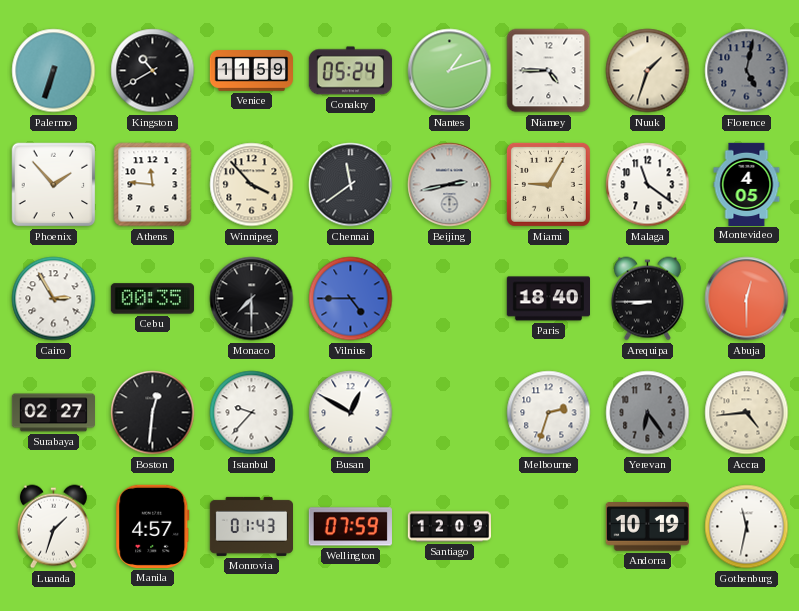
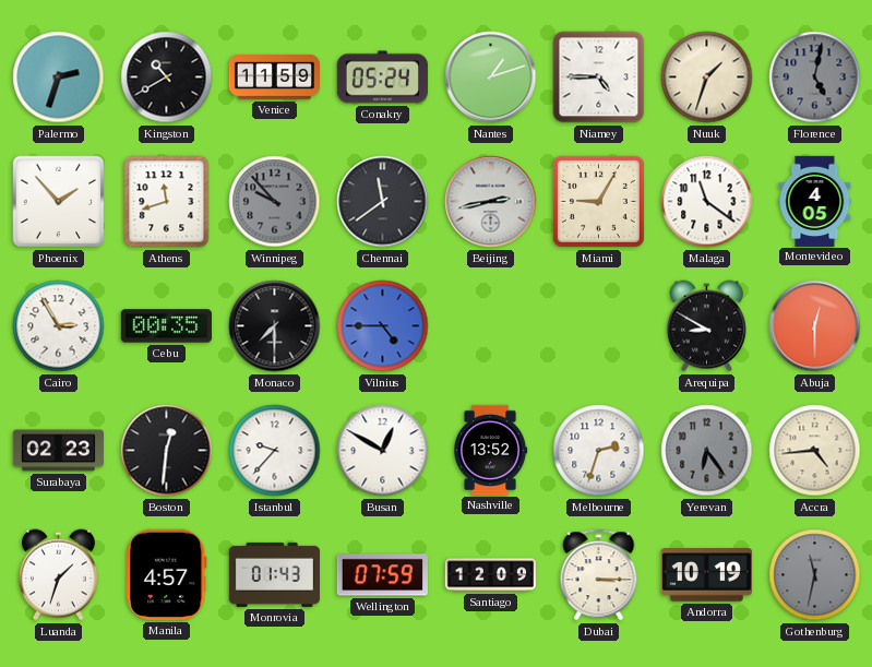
Palermo: 6:33 -> 2:33
Athens: 11:46 -> 11:42
Winnipeg: 3:53 -> 9:53
Winnipeg dial: cream -> grey
Paris: 18:40 -> none
Arequipa: 8:45 -> 8:50
Surabaya: 02:27 -> 02:23
Nashville: none -> 13:52
Dubai: none -> 3:15
Gothenburg dial: white -> grey
